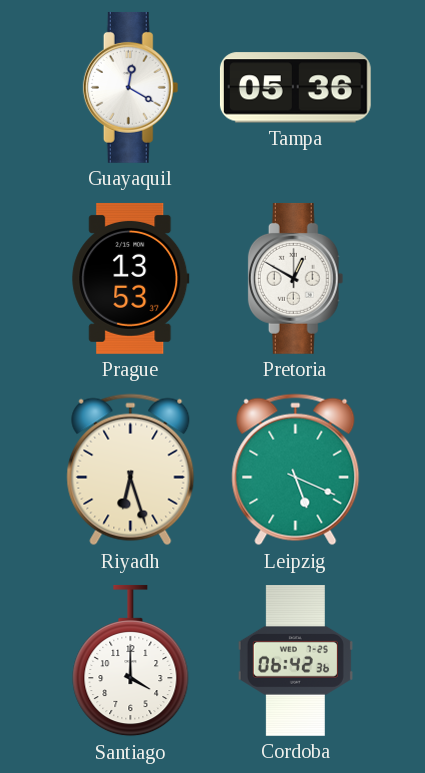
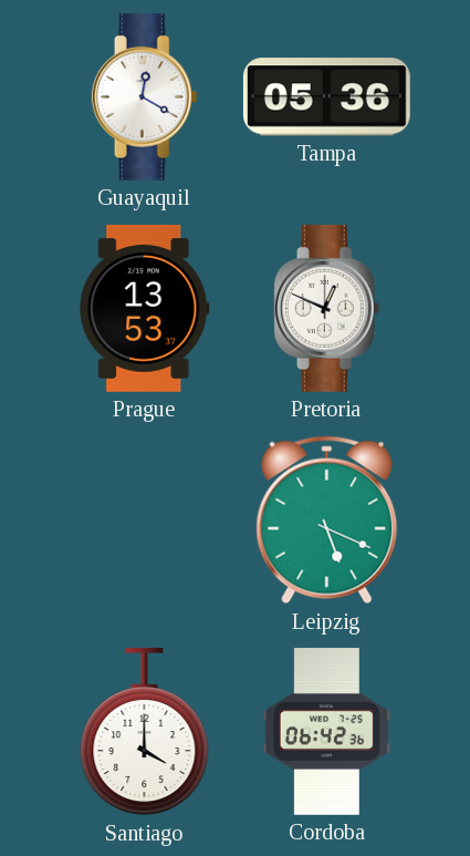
Pretoria: 12:50 -> 12:49
Riyadh: 6:27 -> none
